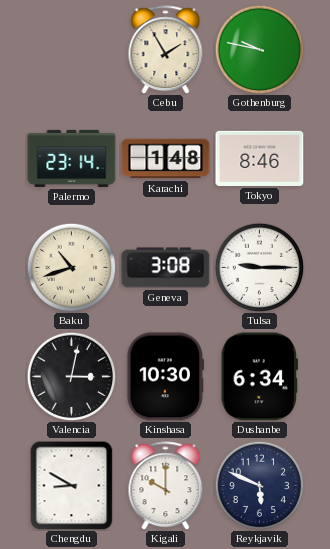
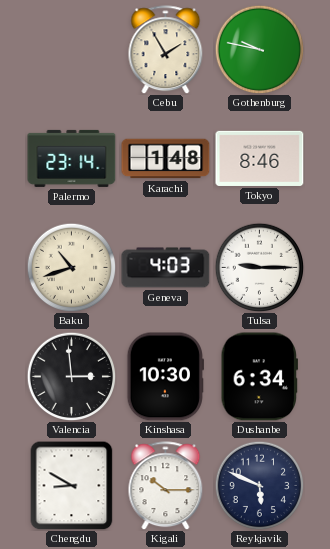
Geneva: 3:08 -> 4:03
Valencia: 3:02 -> 2:59
Kigali: 10:00 -> 10:15
